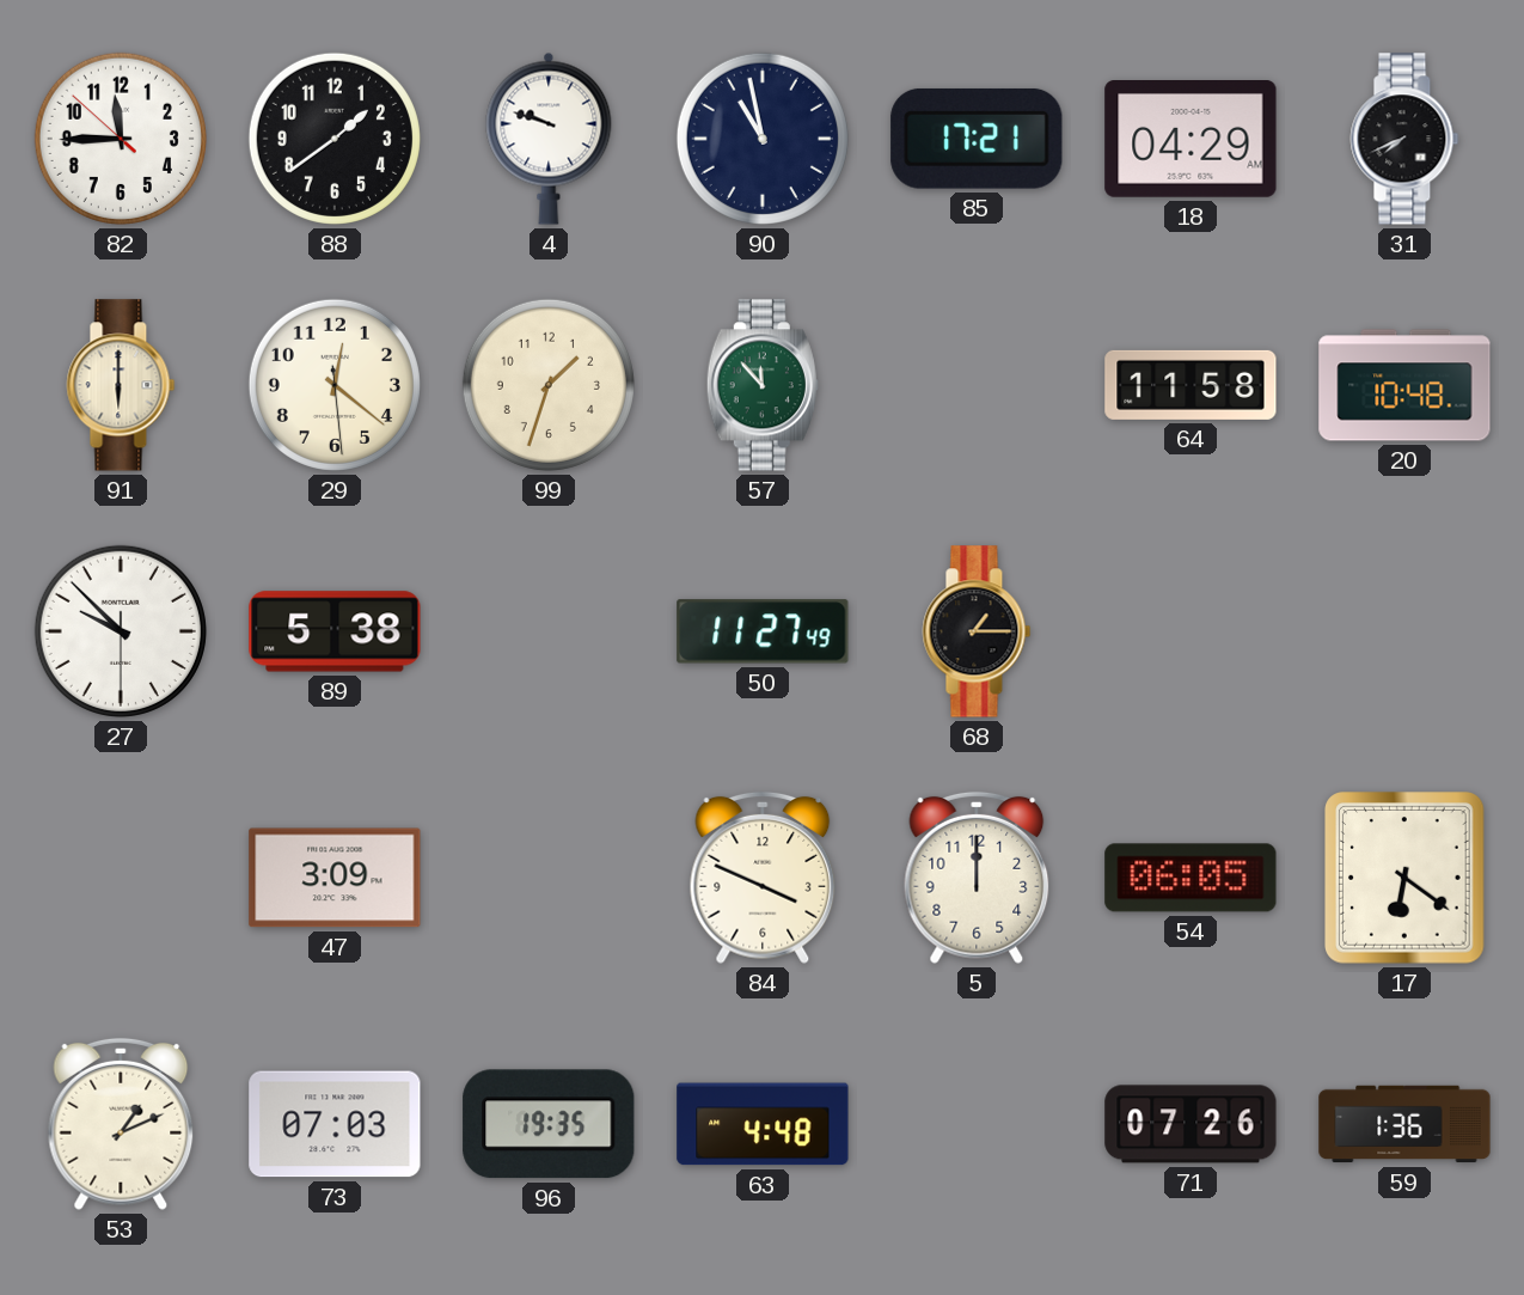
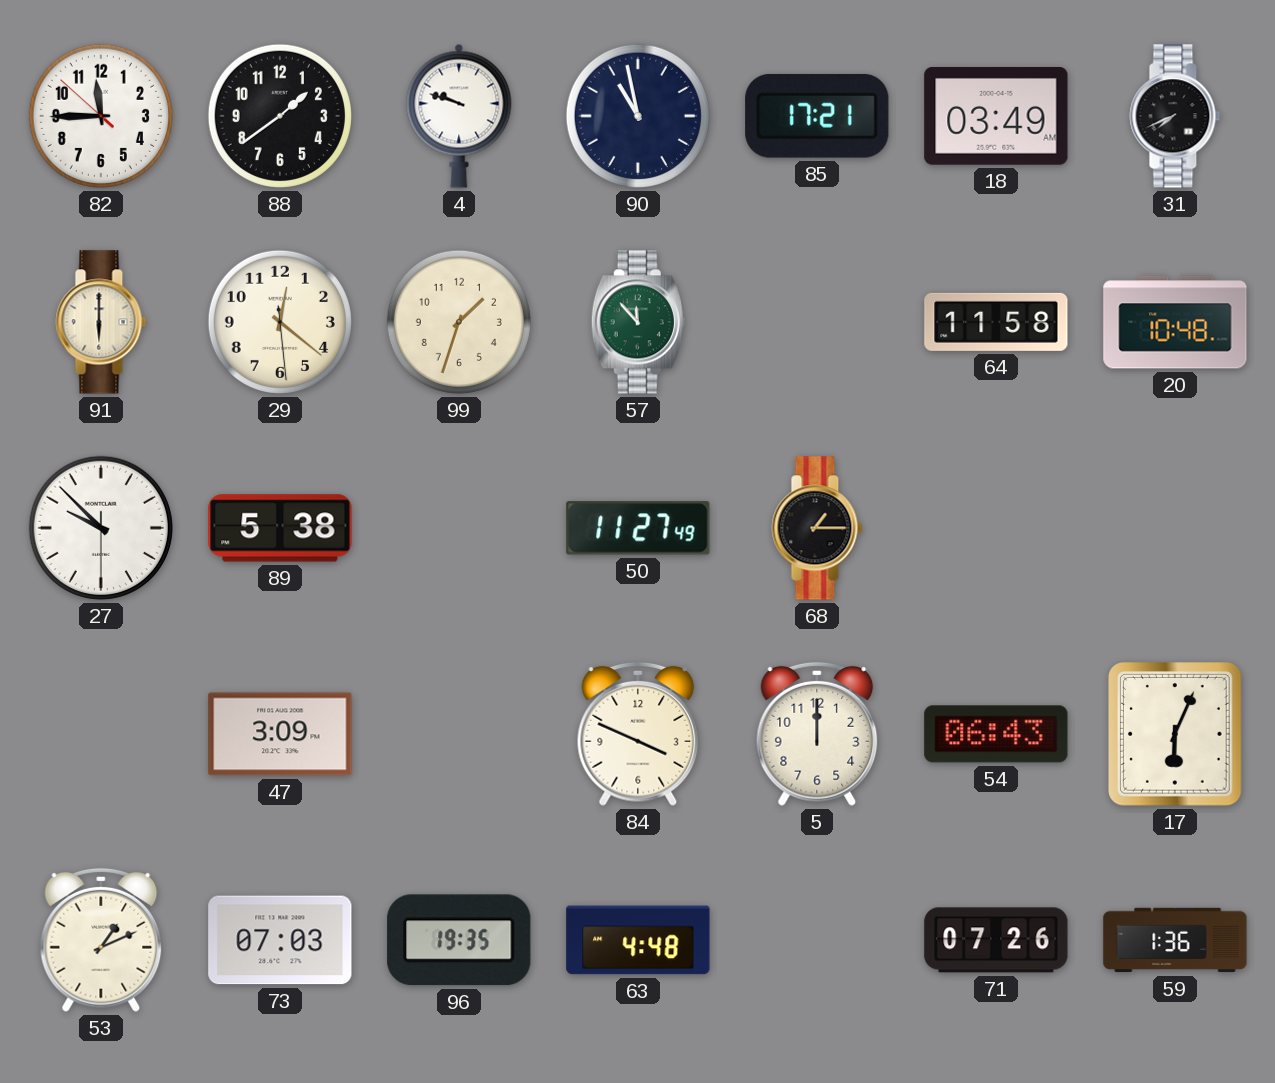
18: 04:29 -> 03:49
54: 06:05 -> 06:43
17: 6:21 -> 6:04
